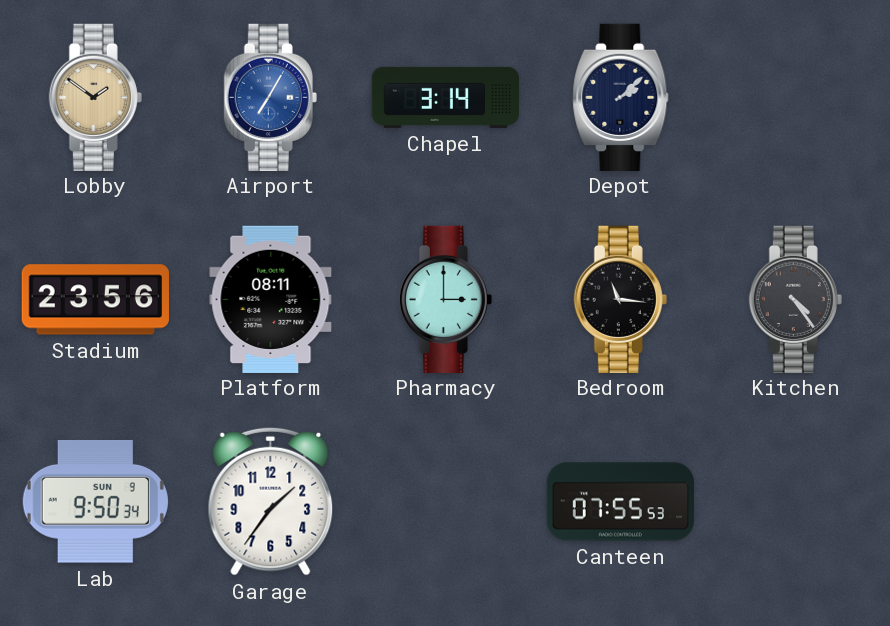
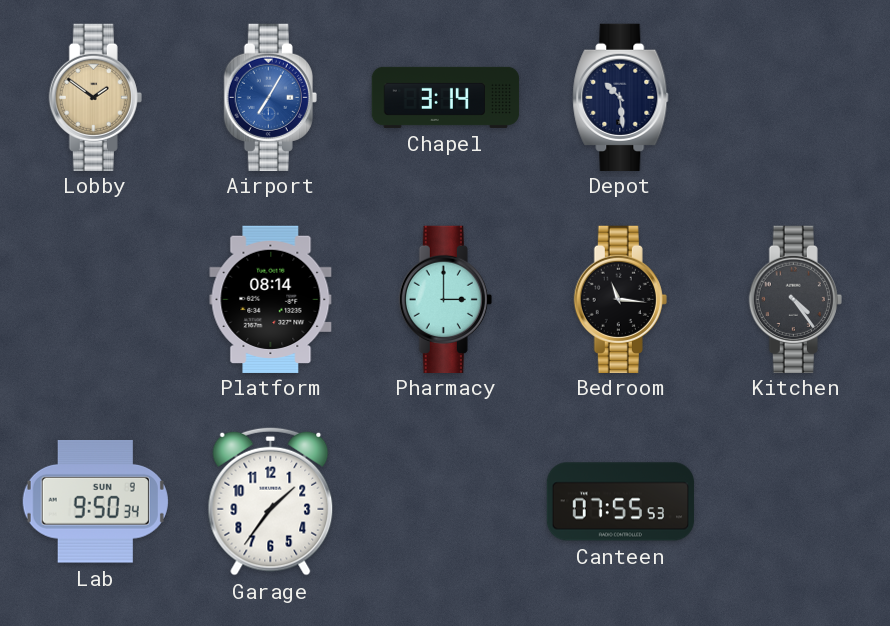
Depot: 2:08 -> 10:29
Stadium: 23:56 -> none
Platform: 08:11 -> 08:14
